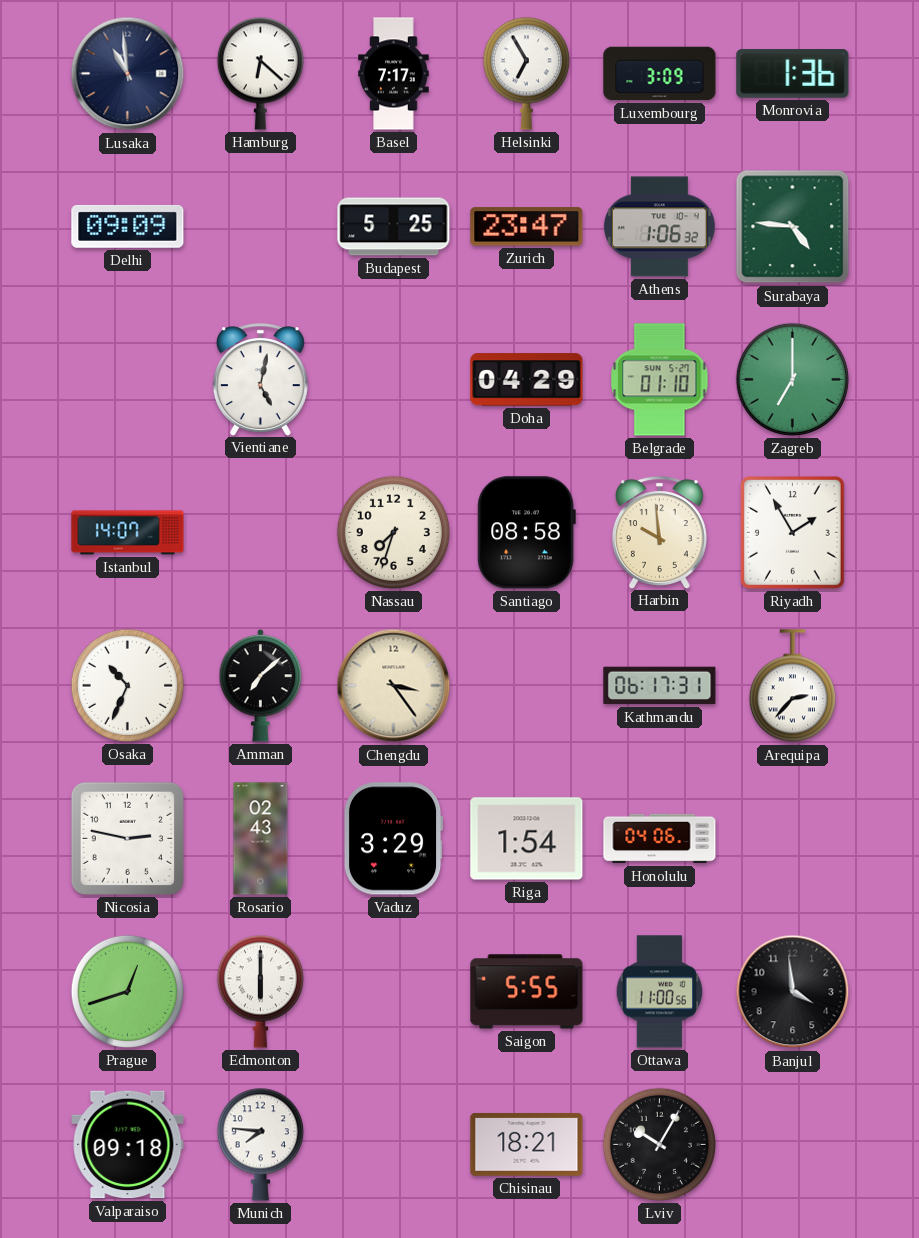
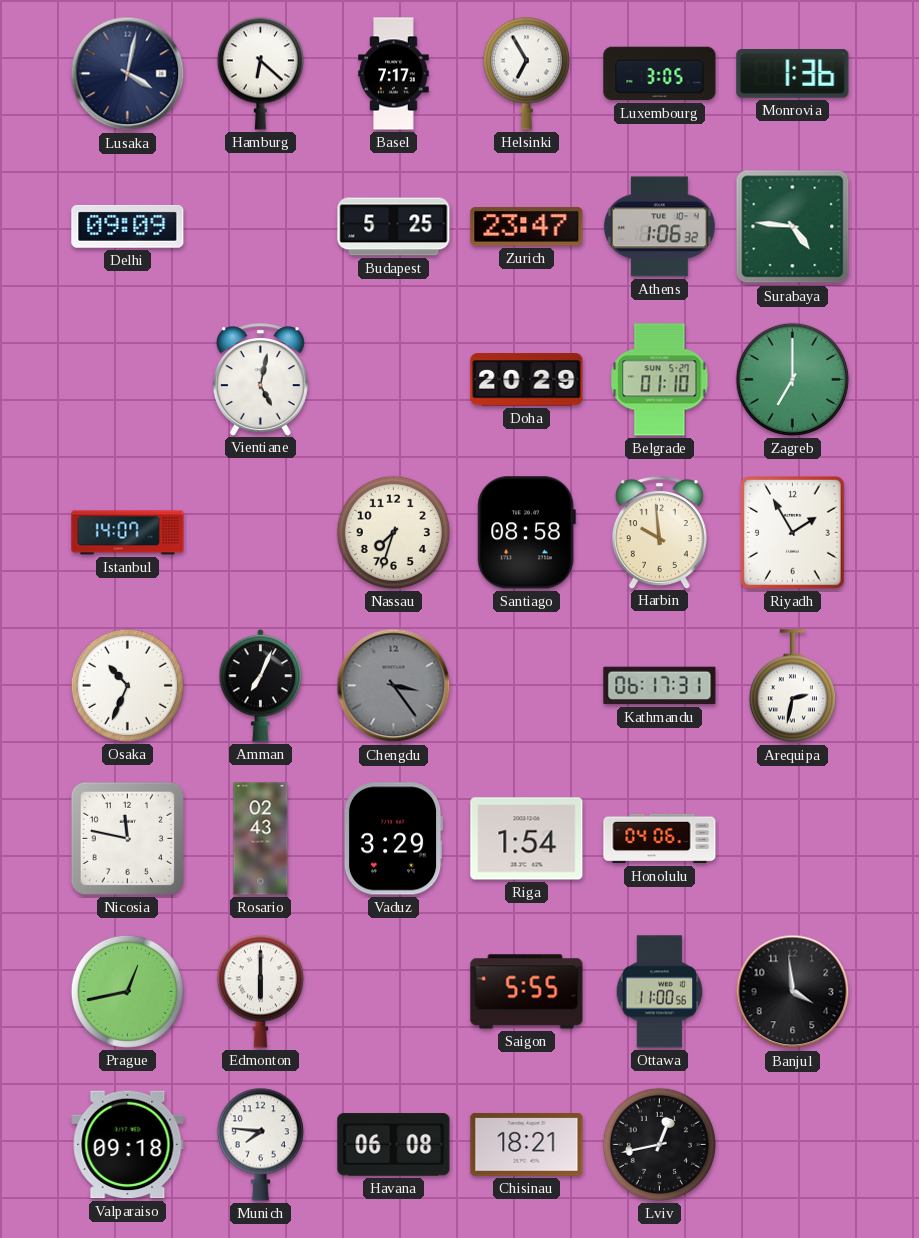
Lusaka: 10:59 -> 4:02
Luxembourg: 3:09 -> 3:05
Doha: 04:29 -> 20:29
Amman: 7:08 -> 7:04
Chengdu dial: cream -> grey
Arequipa: 2:37 -> 2:32
Nicosia: 2:47 -> 11:47
Prague: 12:42 -> 12:43
Havana: none -> 06:08
Lviv: 10:05 -> 12:43
